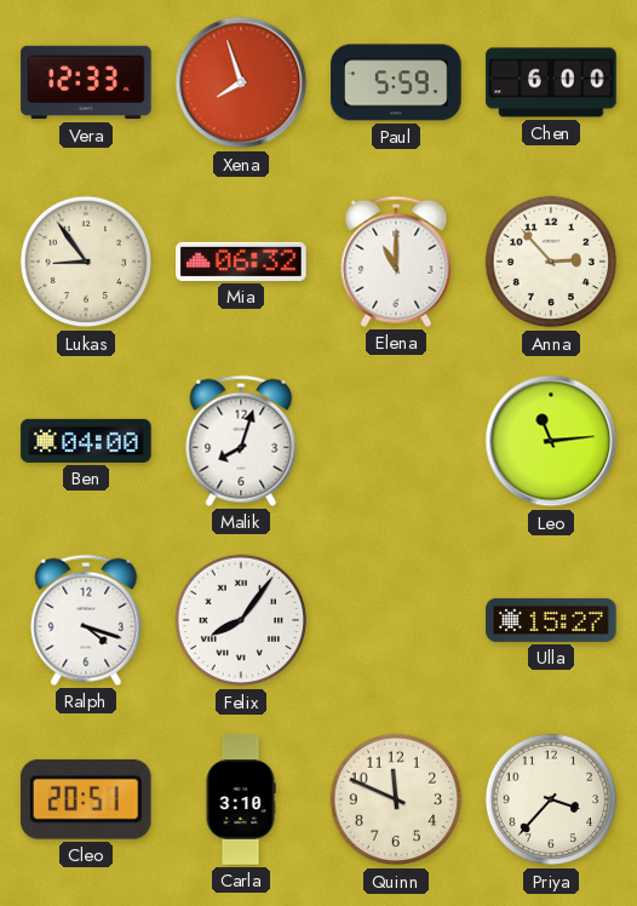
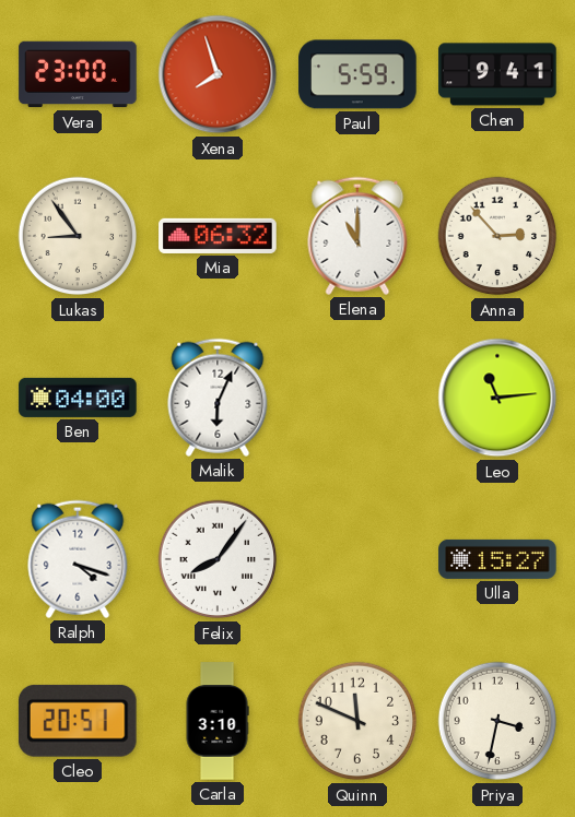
Vera: 12:33 -> 23:00
Chen: 6:00 -> 9:41
Malik: 8:03 -> 6:04
Priya: 3:37 -> 3:32
